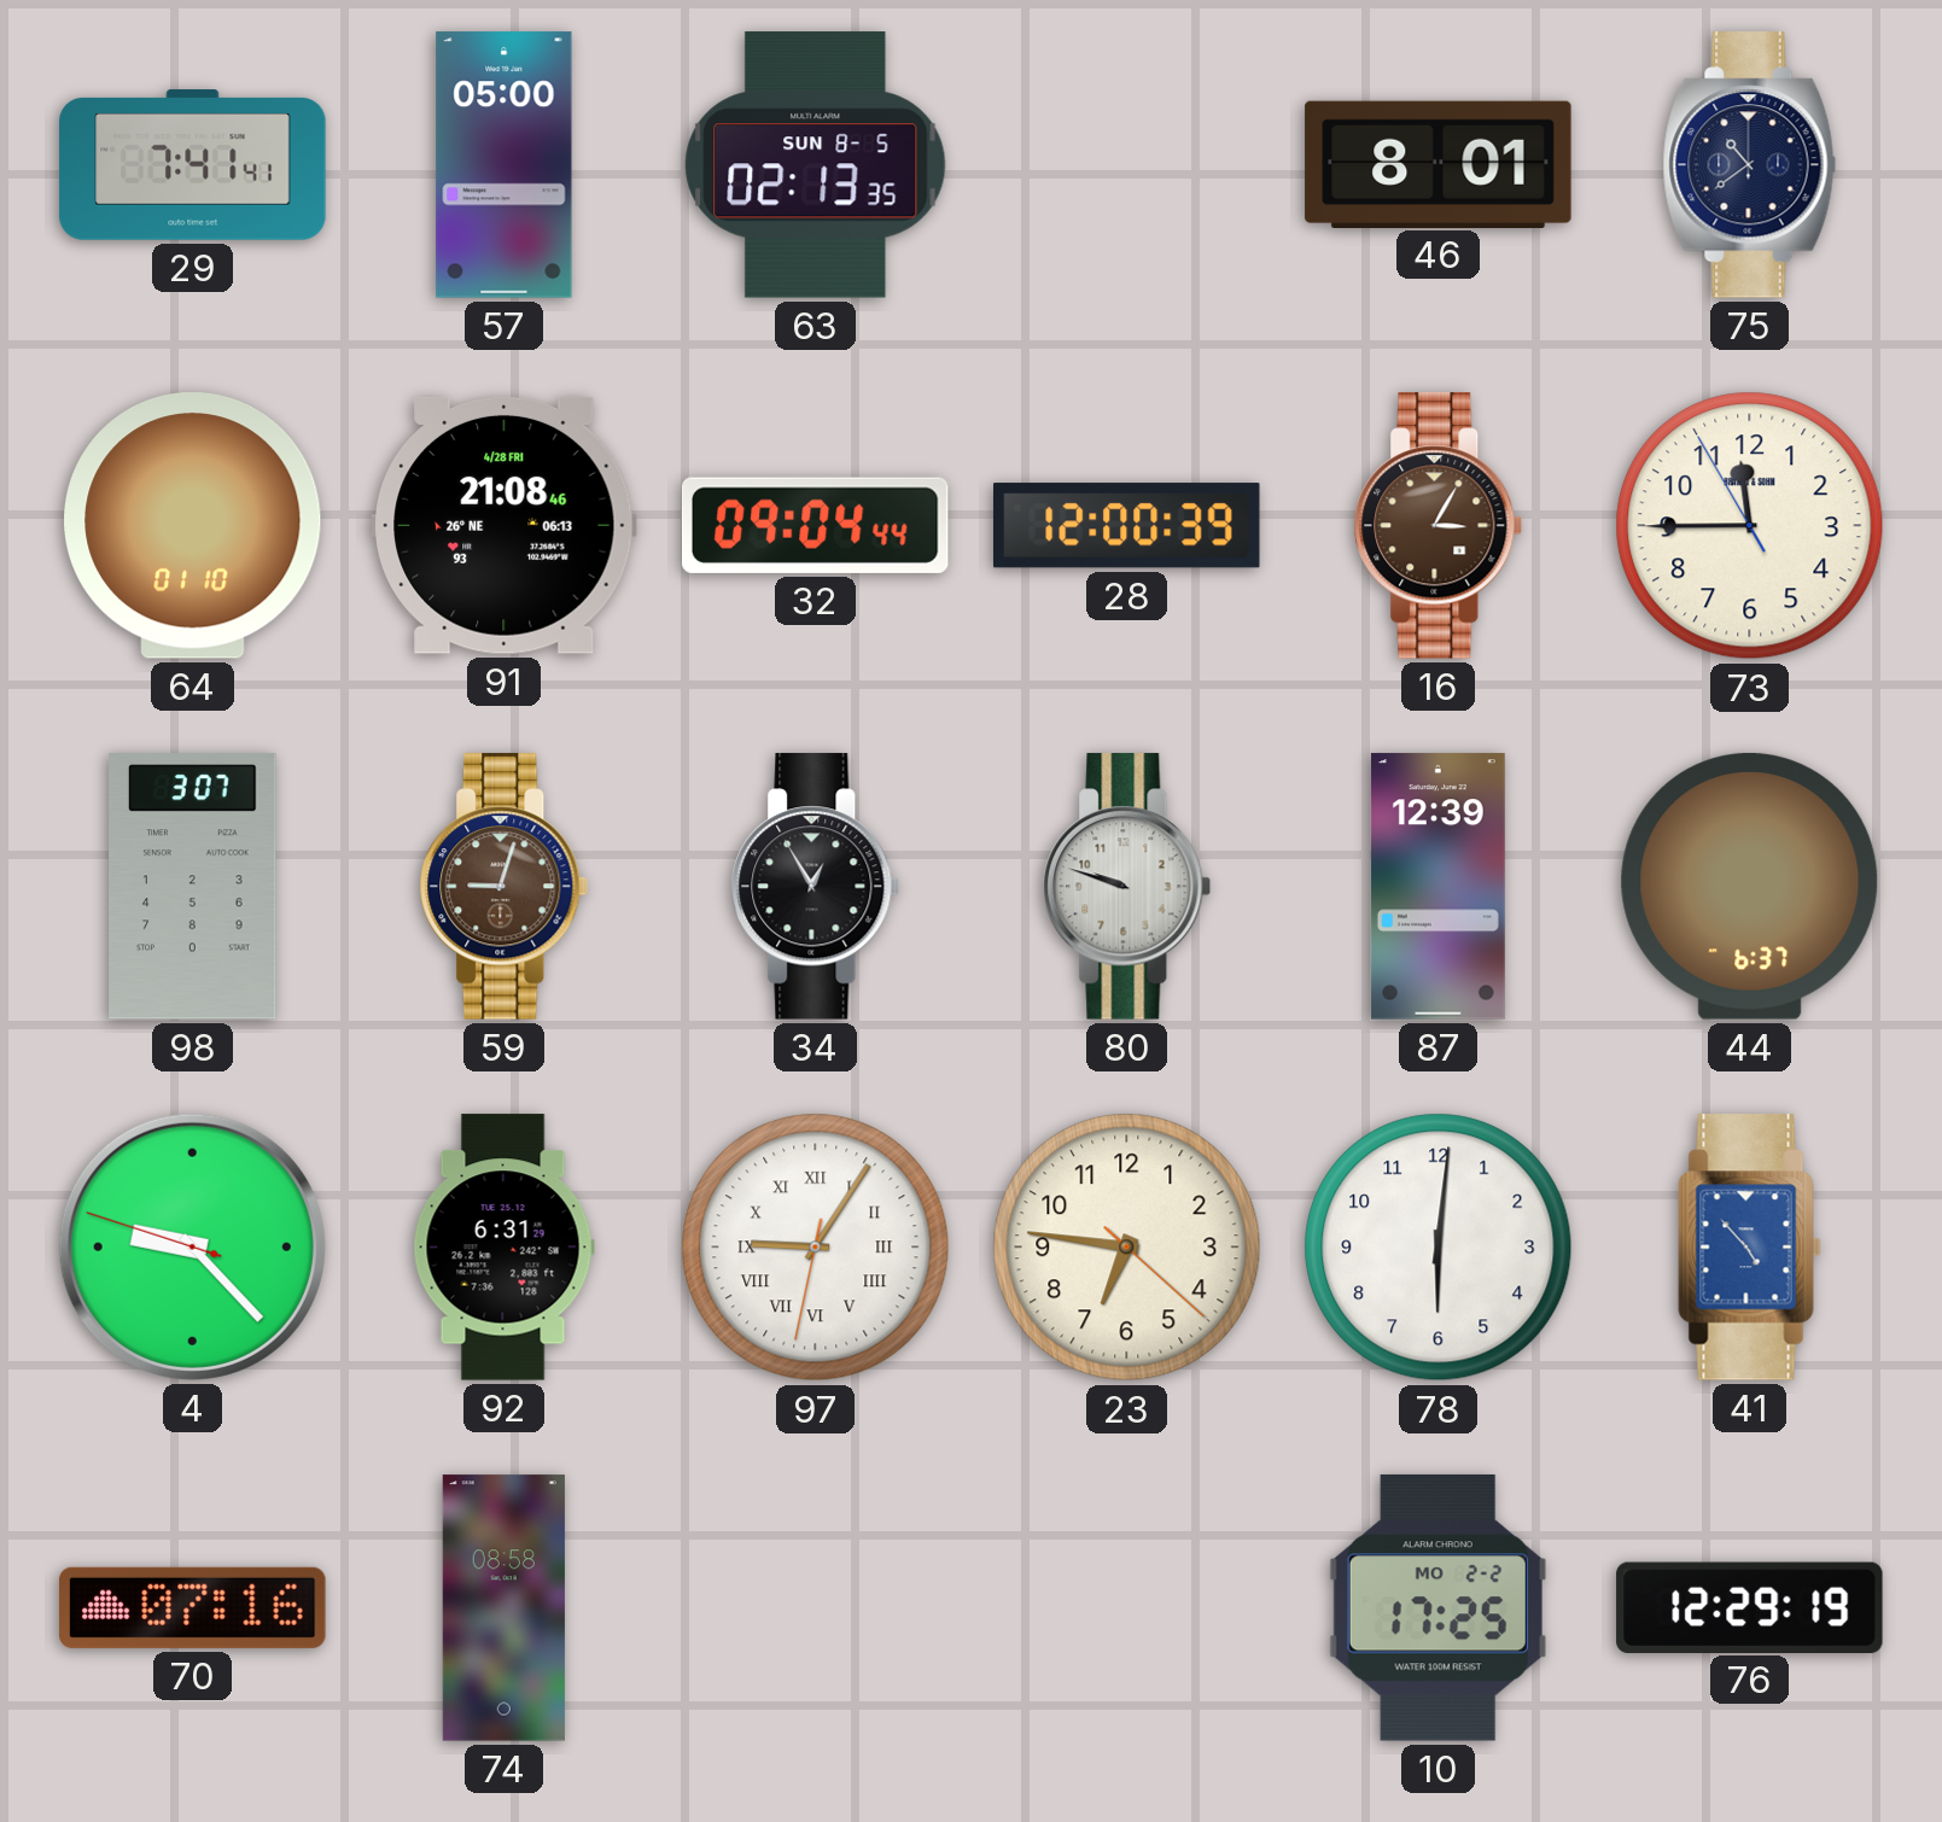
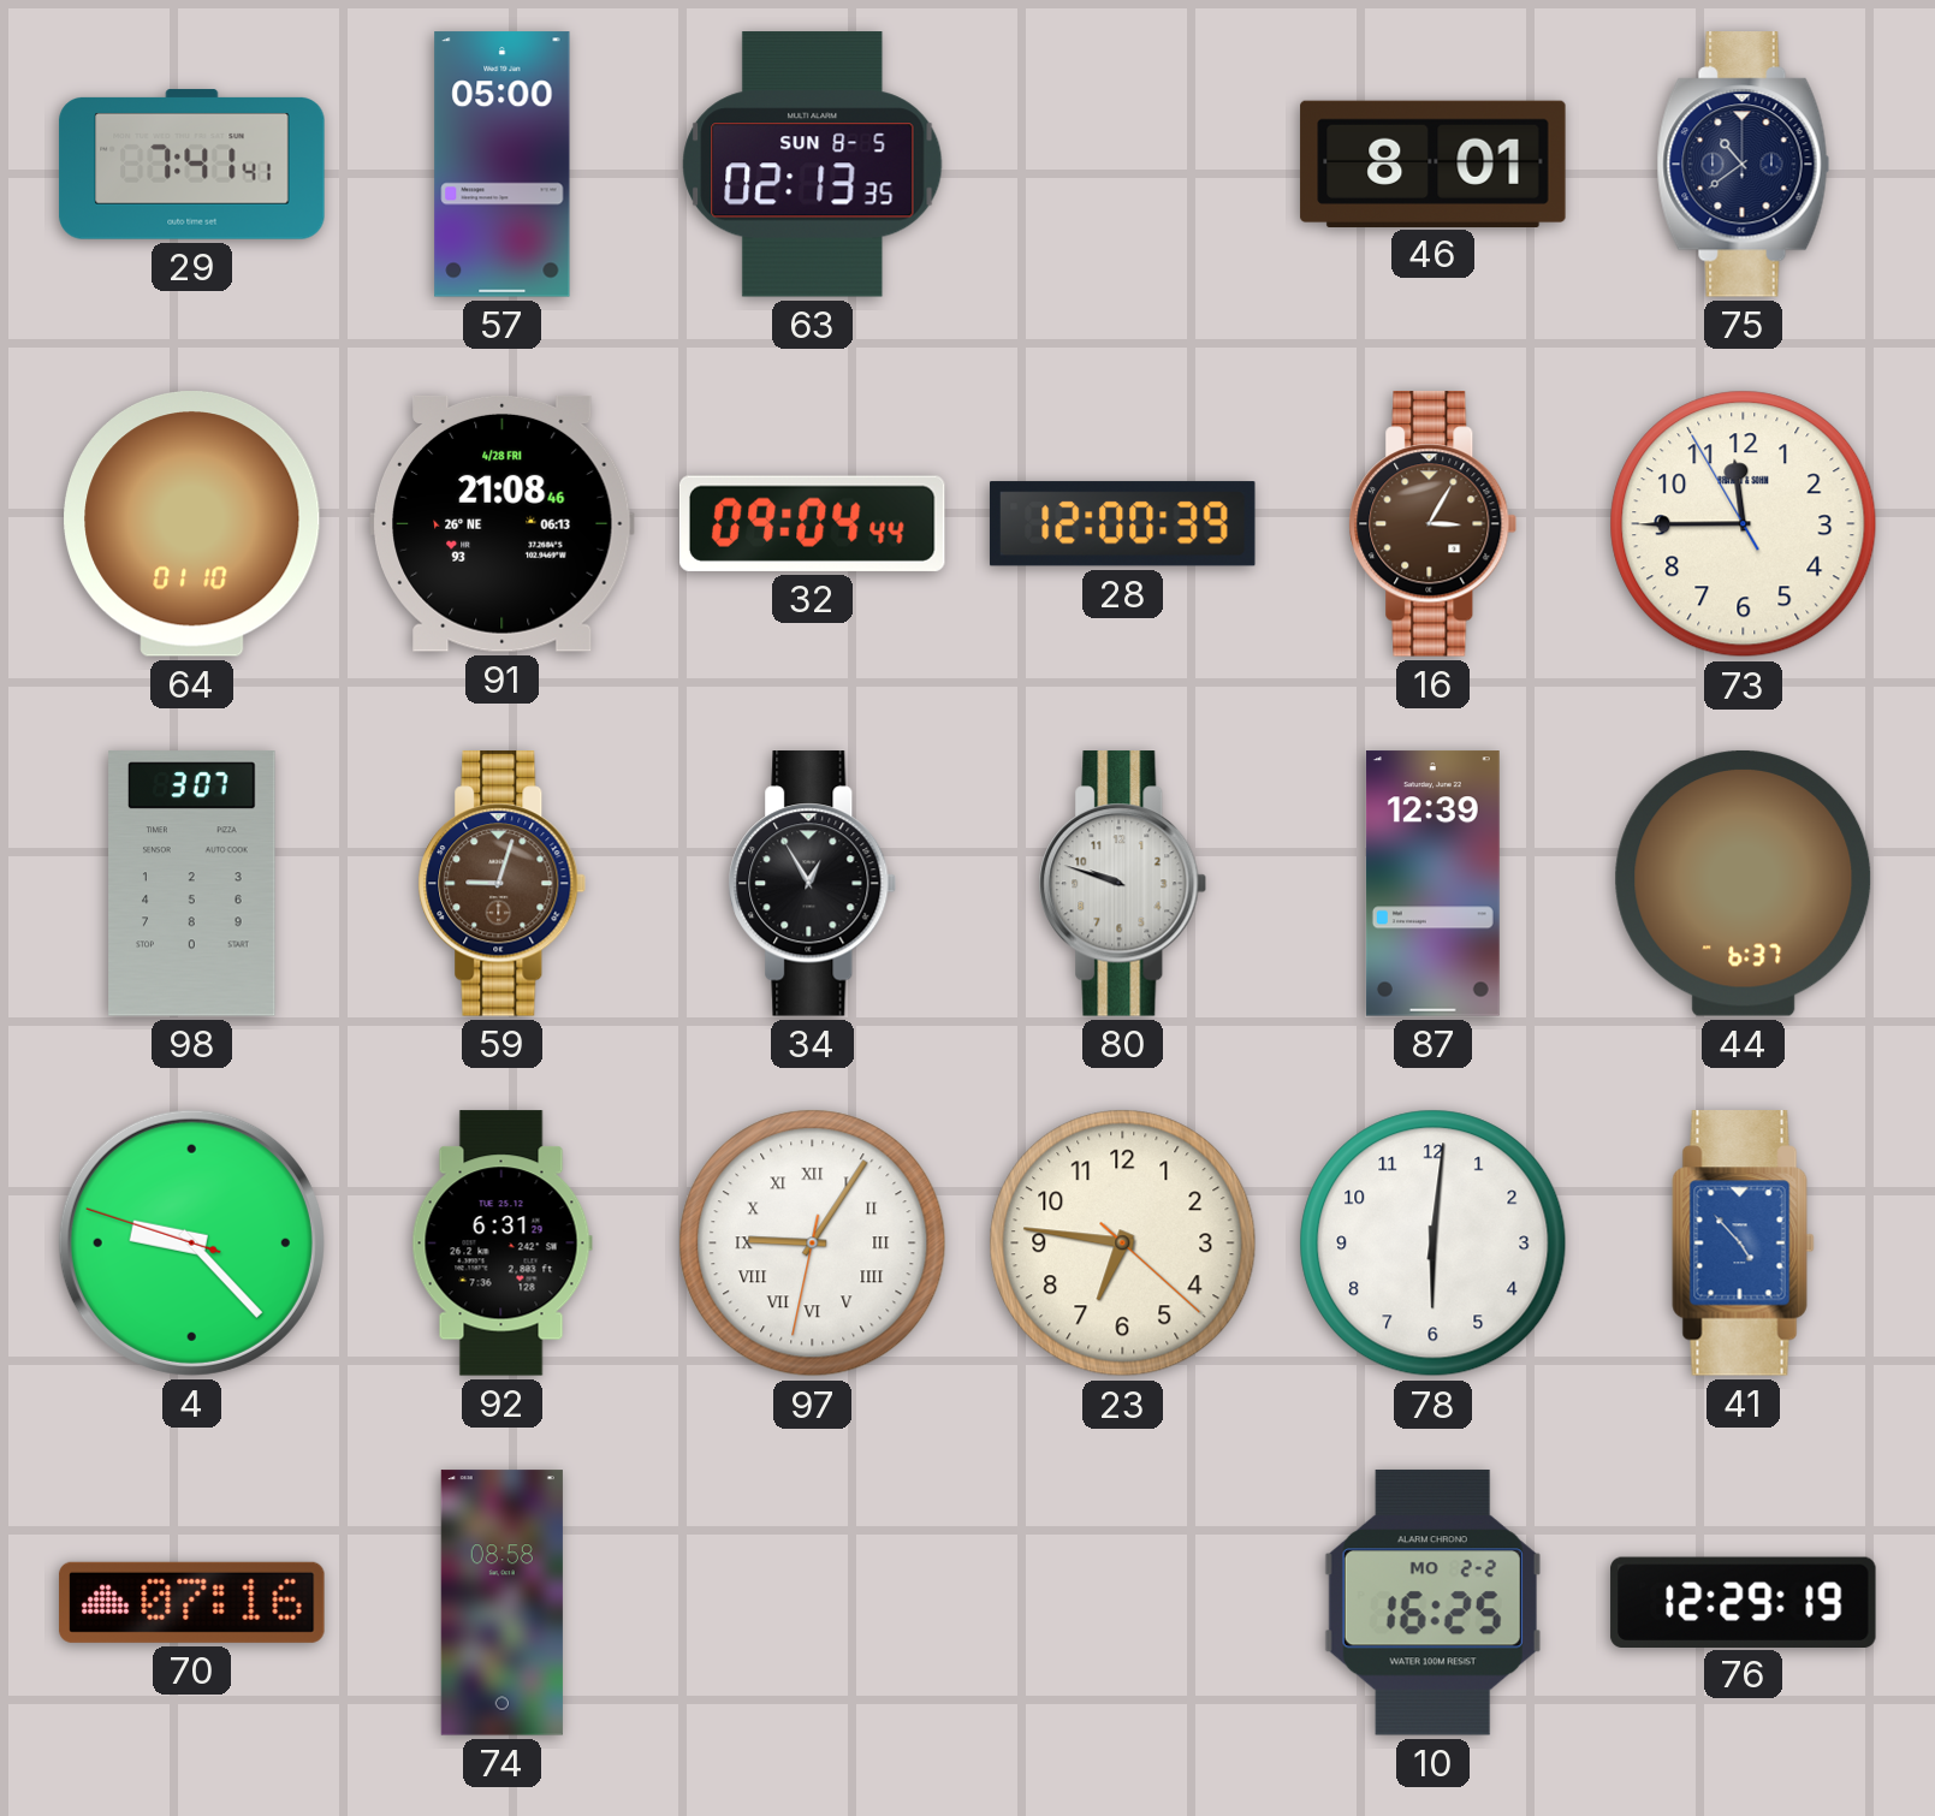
10: 17:25 -> 16:25
